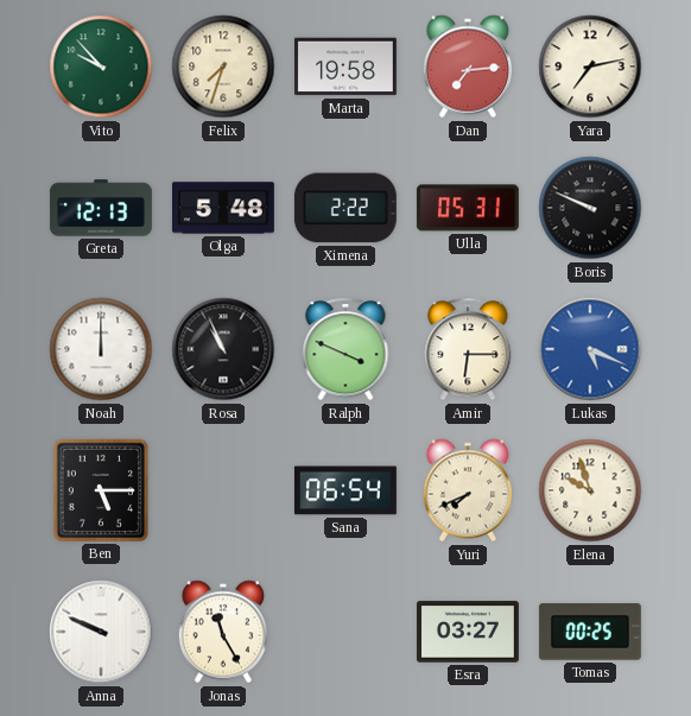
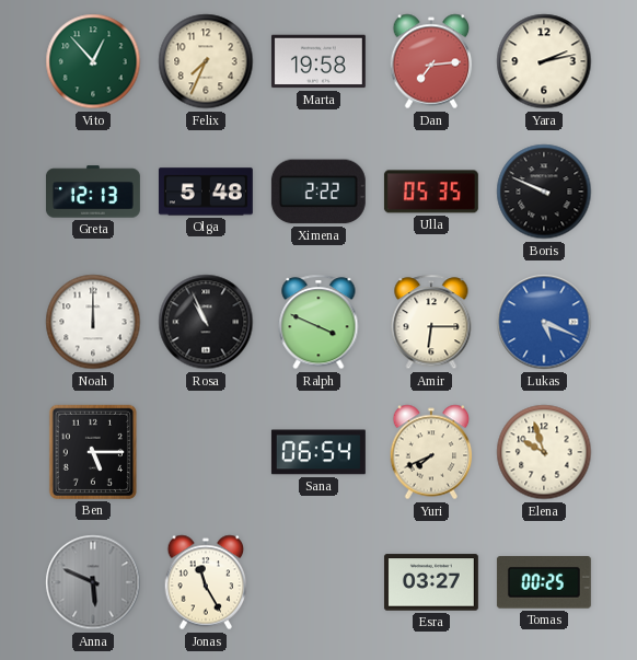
Vito: 9:53 -> 12:53
Felix: 7:33 -> 7:34
Yara: 7:13 -> 2:13
Ulla: 05:31 -> 05:35
Anna: 9:49 -> 5:49
Anna dial: white -> grey
